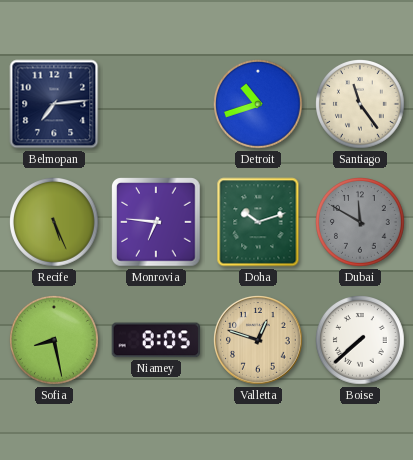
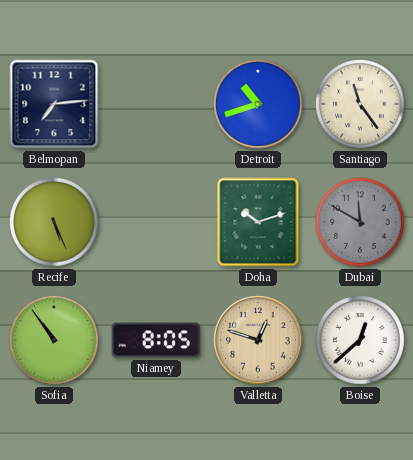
Monrovia: 6:46 -> none
Sofia: 8:28 -> 10:54
Boise: 7:38 -> 12:38
